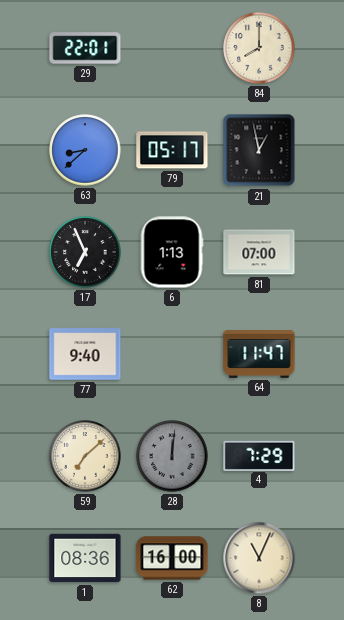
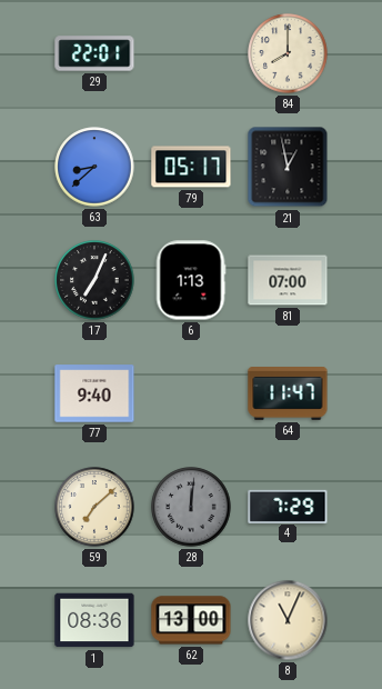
17: 6:56 -> 7:04
62: 16:00 -> 13:00
